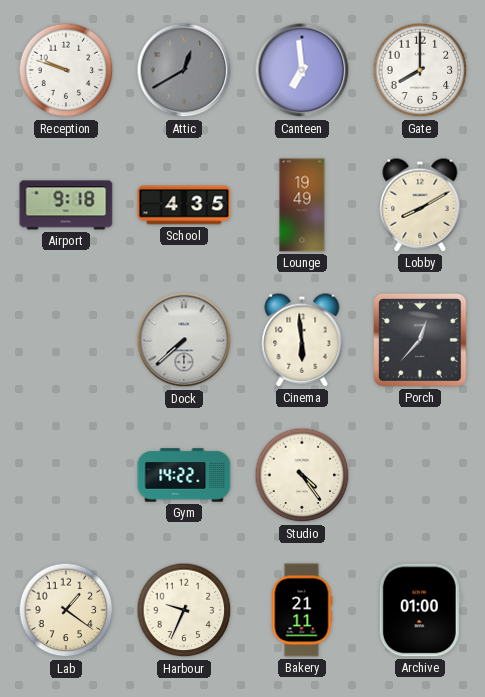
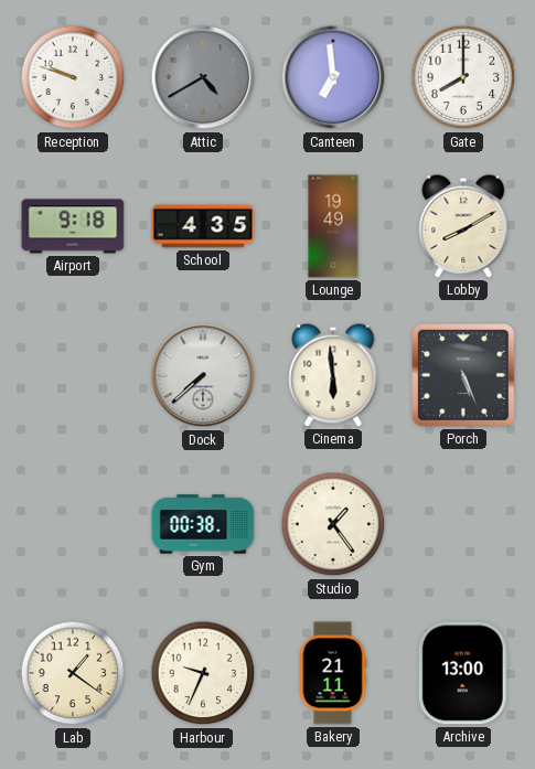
Attic: 12:40 -> 4:40
Porch: 12:37 -> 5:26
Gym: 14:22 -> 00:38
Studio: 4:24 -> 1:24
Archive: 01:00 -> 13:00
